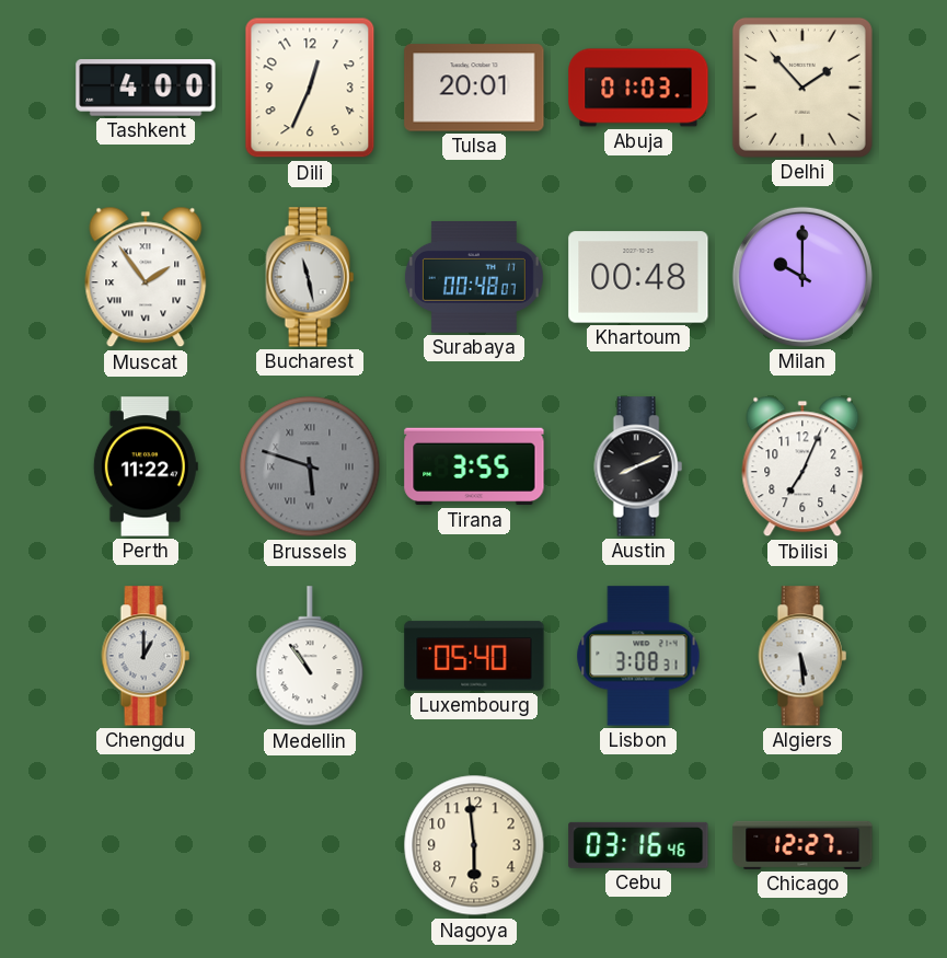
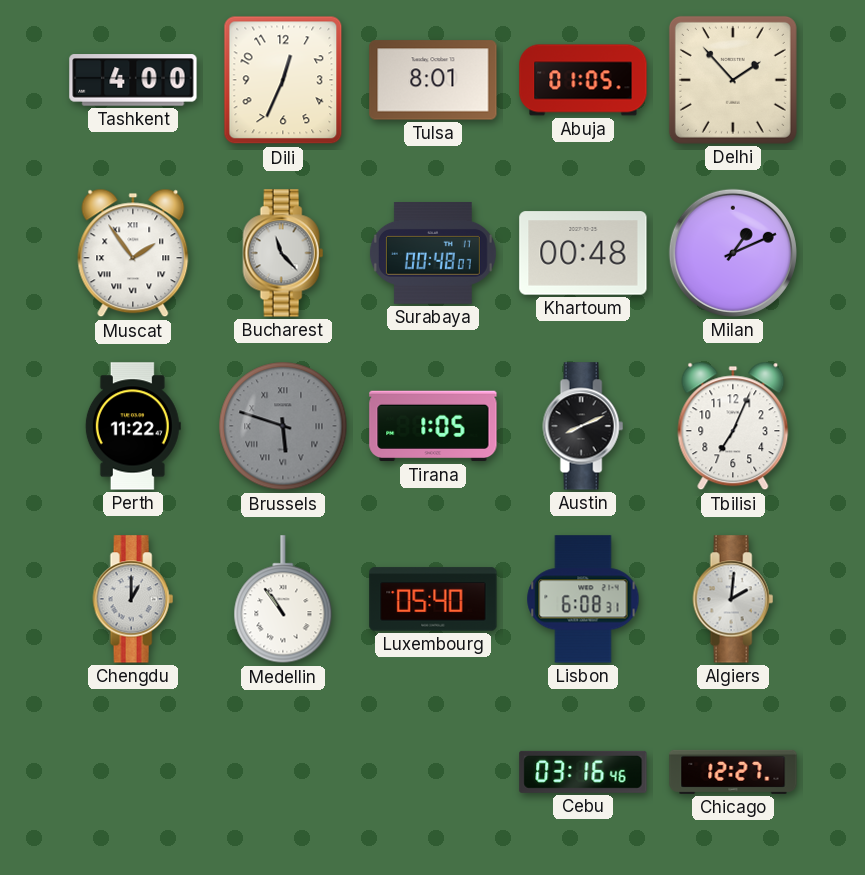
Tulsa: 20:01 -> 8:01
Abuja: 01:03 -> 01:05
Bucharest: 11:28 -> 11:23
Milan: 10:00 -> 1:11
Tirana: 3:55 -> 1:05
Lisbon: 3:08 -> 6:08
Algiers: 5:29 -> 2:01
Nagoya: 5:59 -> none
